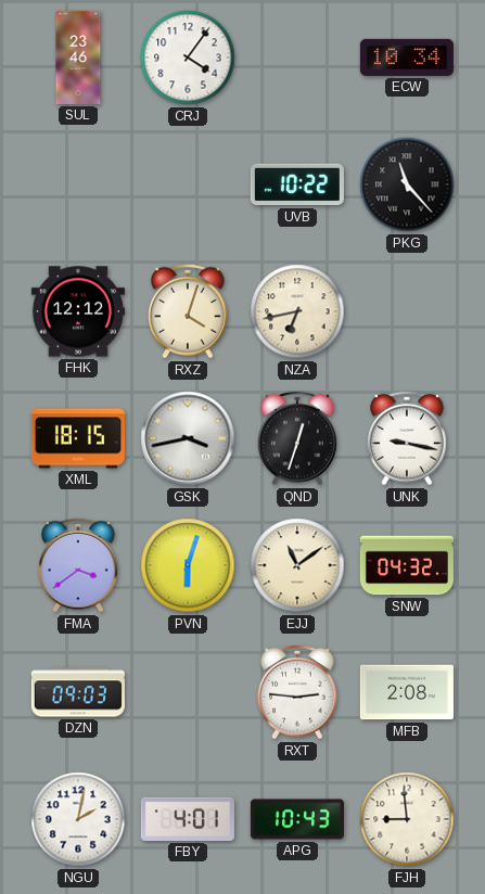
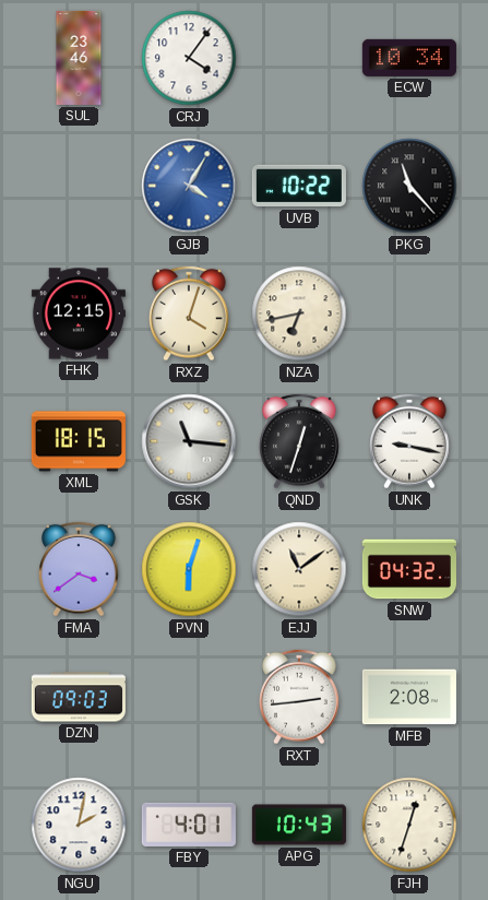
GJB: none -> 4:05
FHK: 12:12 -> 12:15
GSK: 3:43 -> 11:16
RXT: 2:46 -> 2:44
FJH: 8:59 -> 12:33
